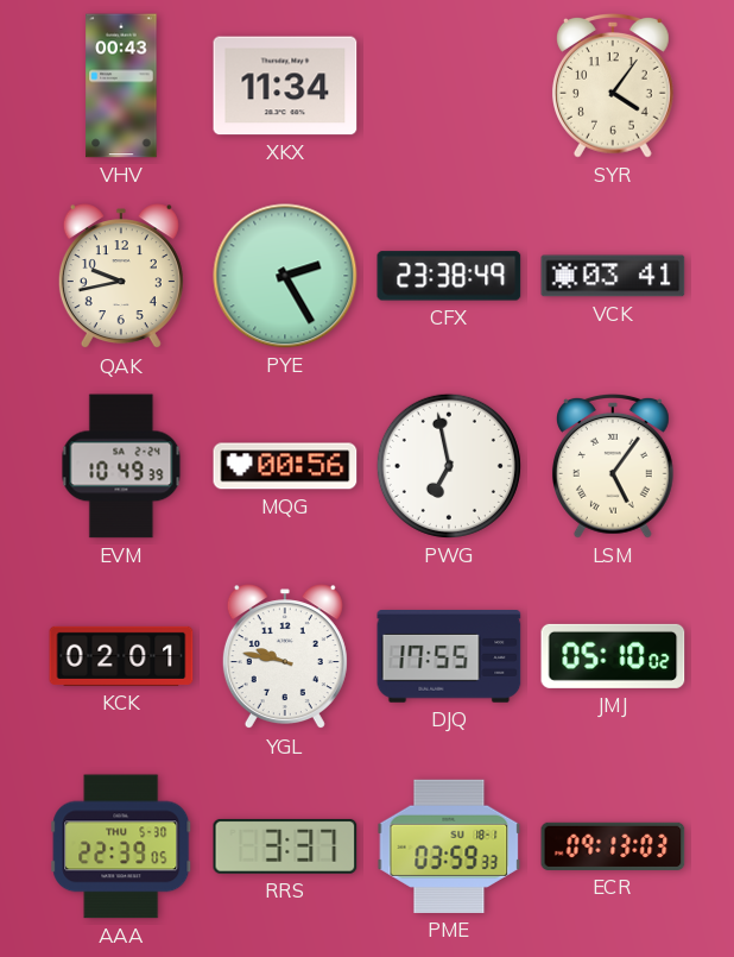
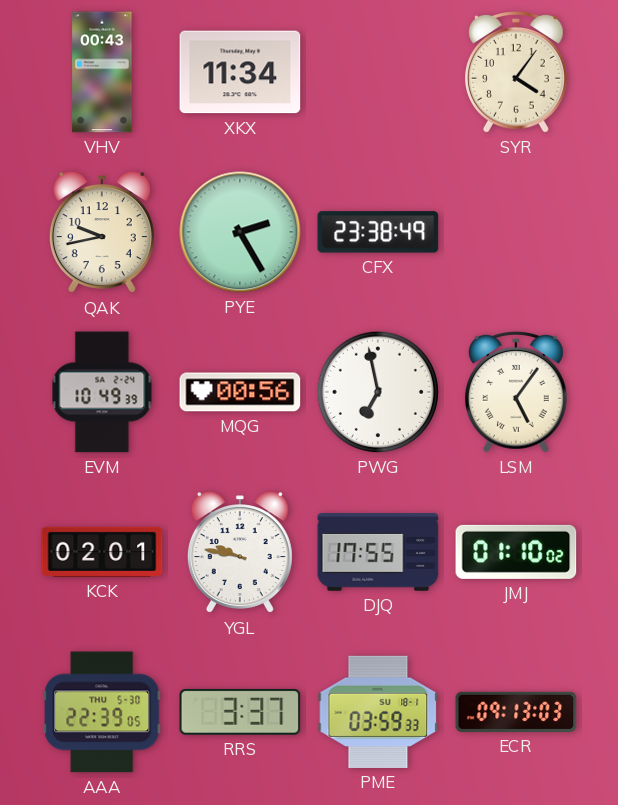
VCK: 03:41 -> none
JMJ: 05:10 -> 01:10
